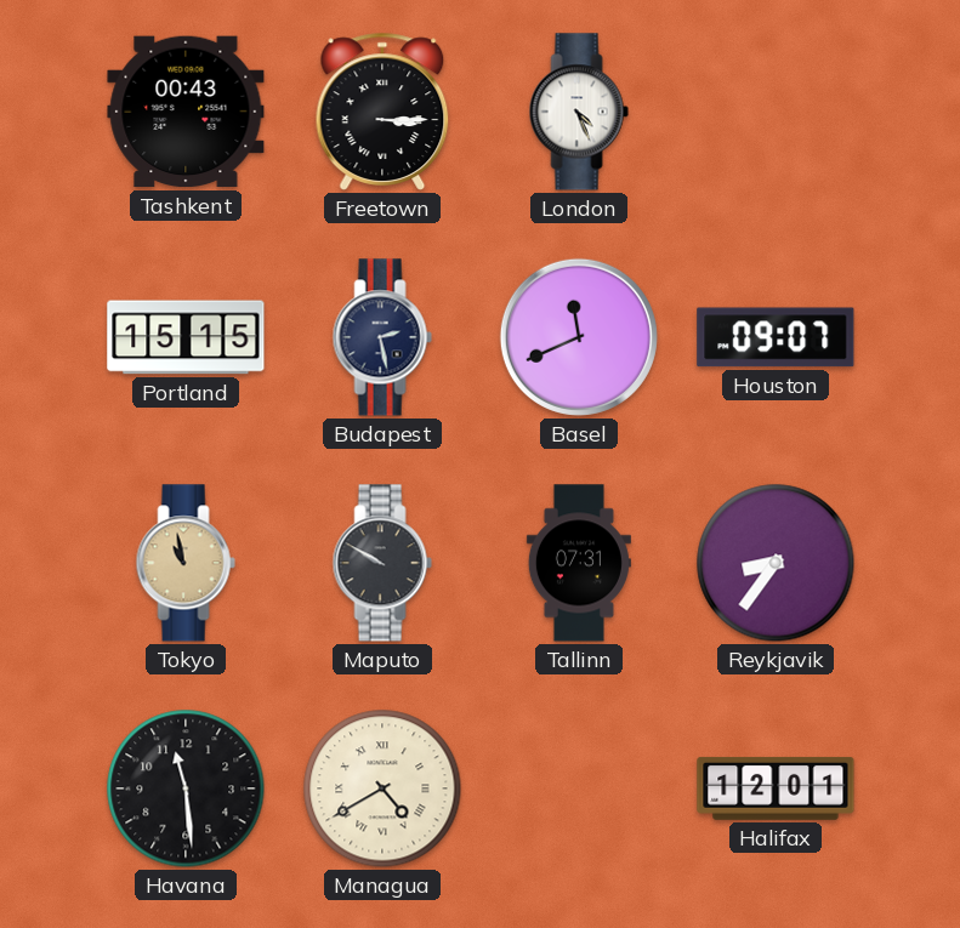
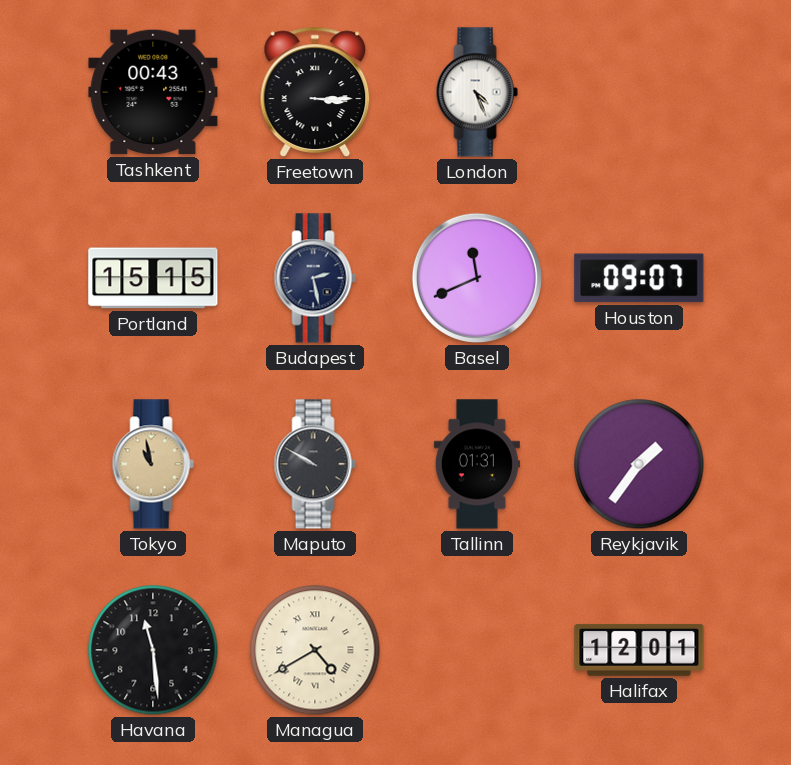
Tallinn: 07:31 -> 01:31
Reykjavik: 8:36 -> 1:36
